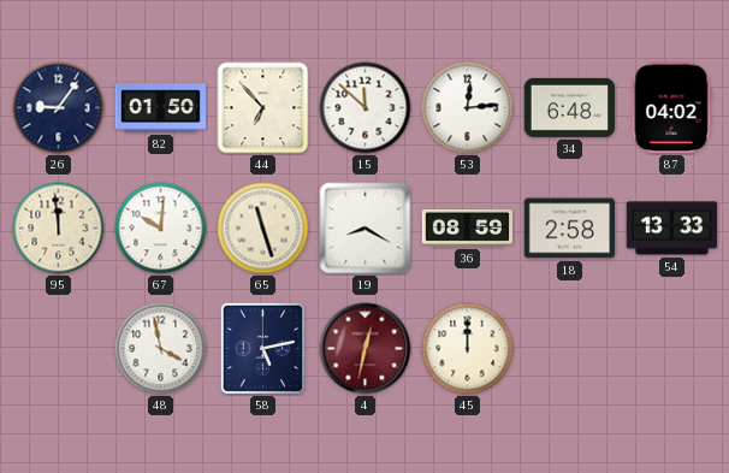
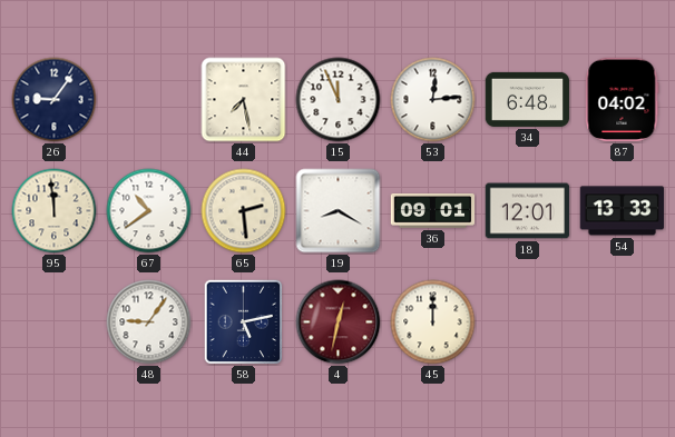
82: 01:50 -> none
44: 6:53 -> 7:28
15: 11:52 -> 11:56
67: 10:01 -> 10:39
65: 11:27 -> 2:29
36: 08:59 -> 09:01
18: 2:58 -> 12:01
48: 3:58 -> 9:06
